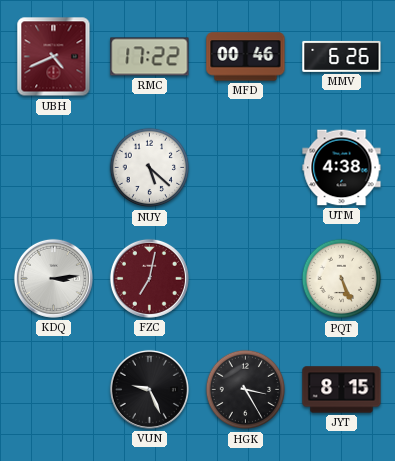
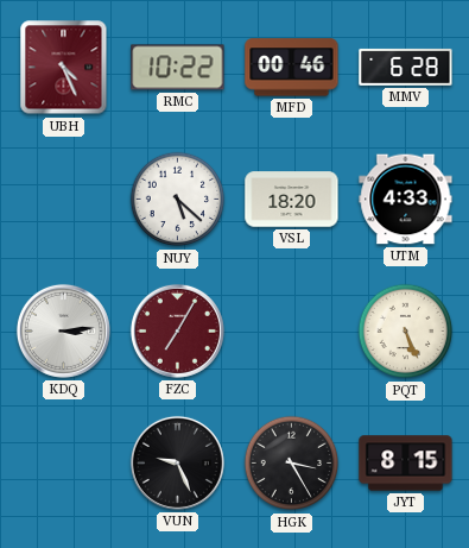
UBH: 4:41 -> 4:26
RMC: 17:22 -> 10:22
MMV: 6:26 -> 6:28
VSL: none -> 18:20
UTM: 4:38 -> 4:33
FZC: 7:02 -> 7:05
